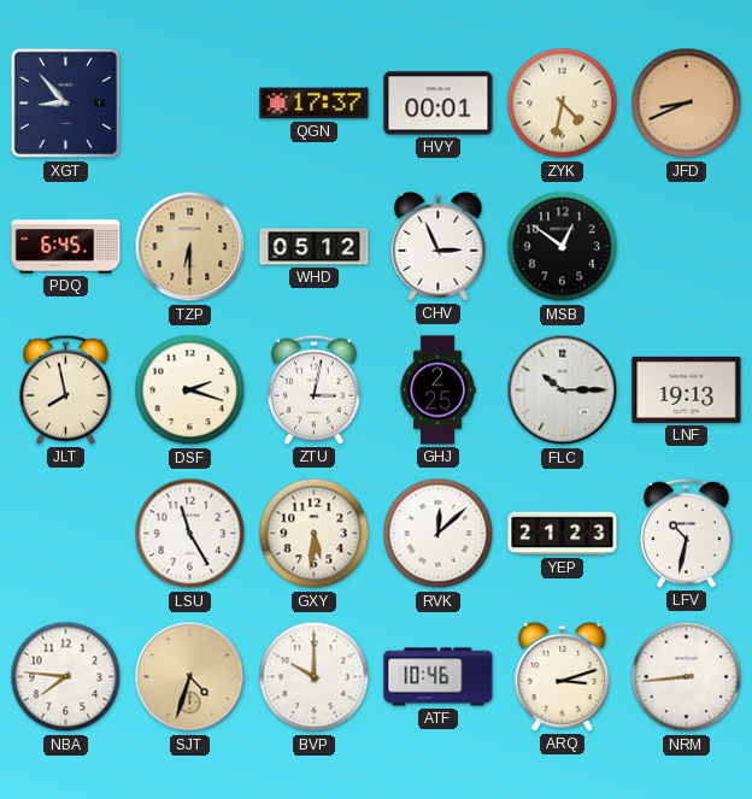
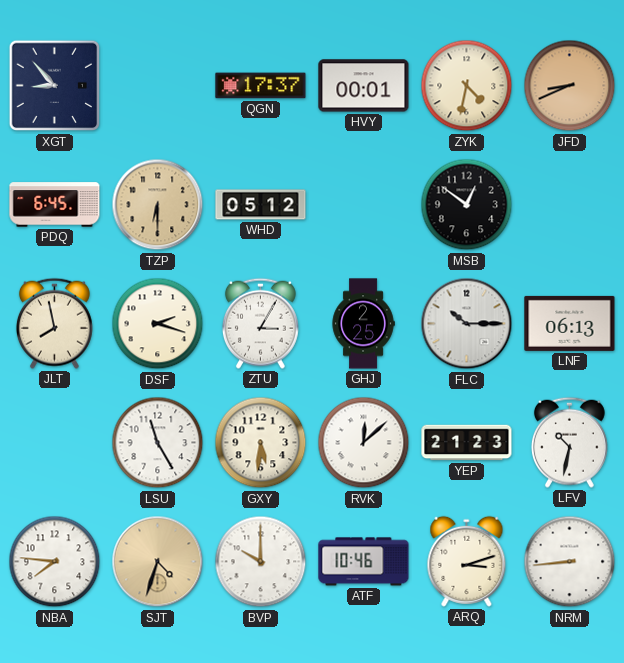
CHV: 2:56 -> none
ZTU: 3:02 -> 3:05
LNF: 19:13 -> 06:13
